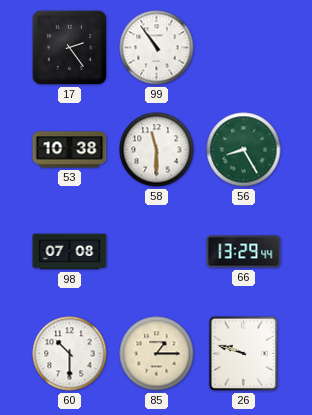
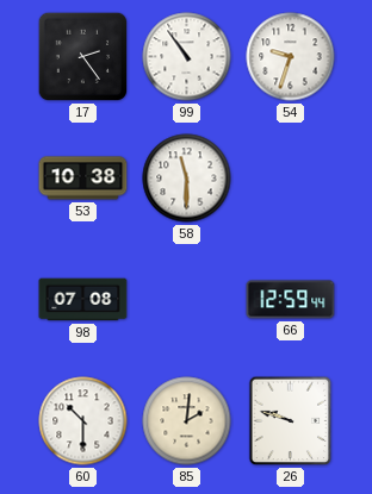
54: none -> 9:33
56: 8:25 -> none
66: 13:29 -> 12:59
85: 1:15 -> 2:01
